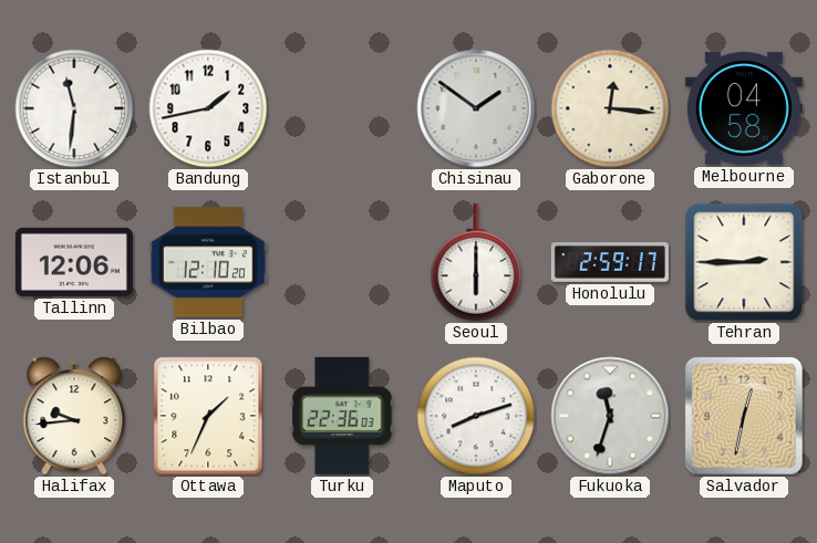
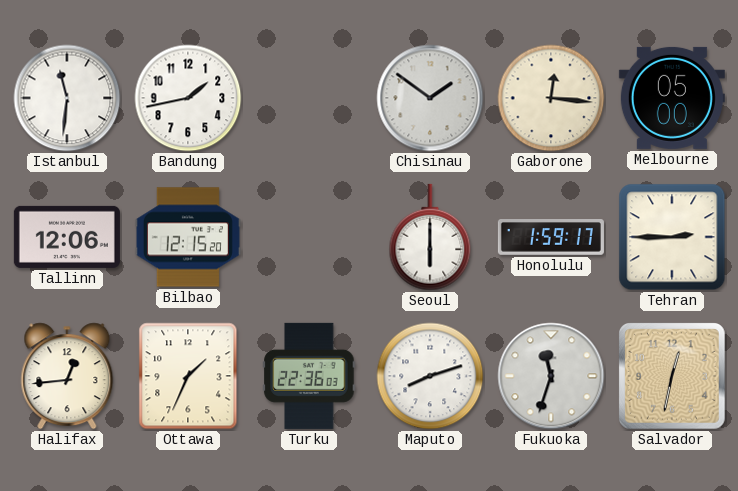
Melbourne: 04:58 -> 05:00
Bilbao: 12:10 -> 12:15
Honolulu: 2:59 -> 1:59
Halifax: 9:44 -> 12:44
